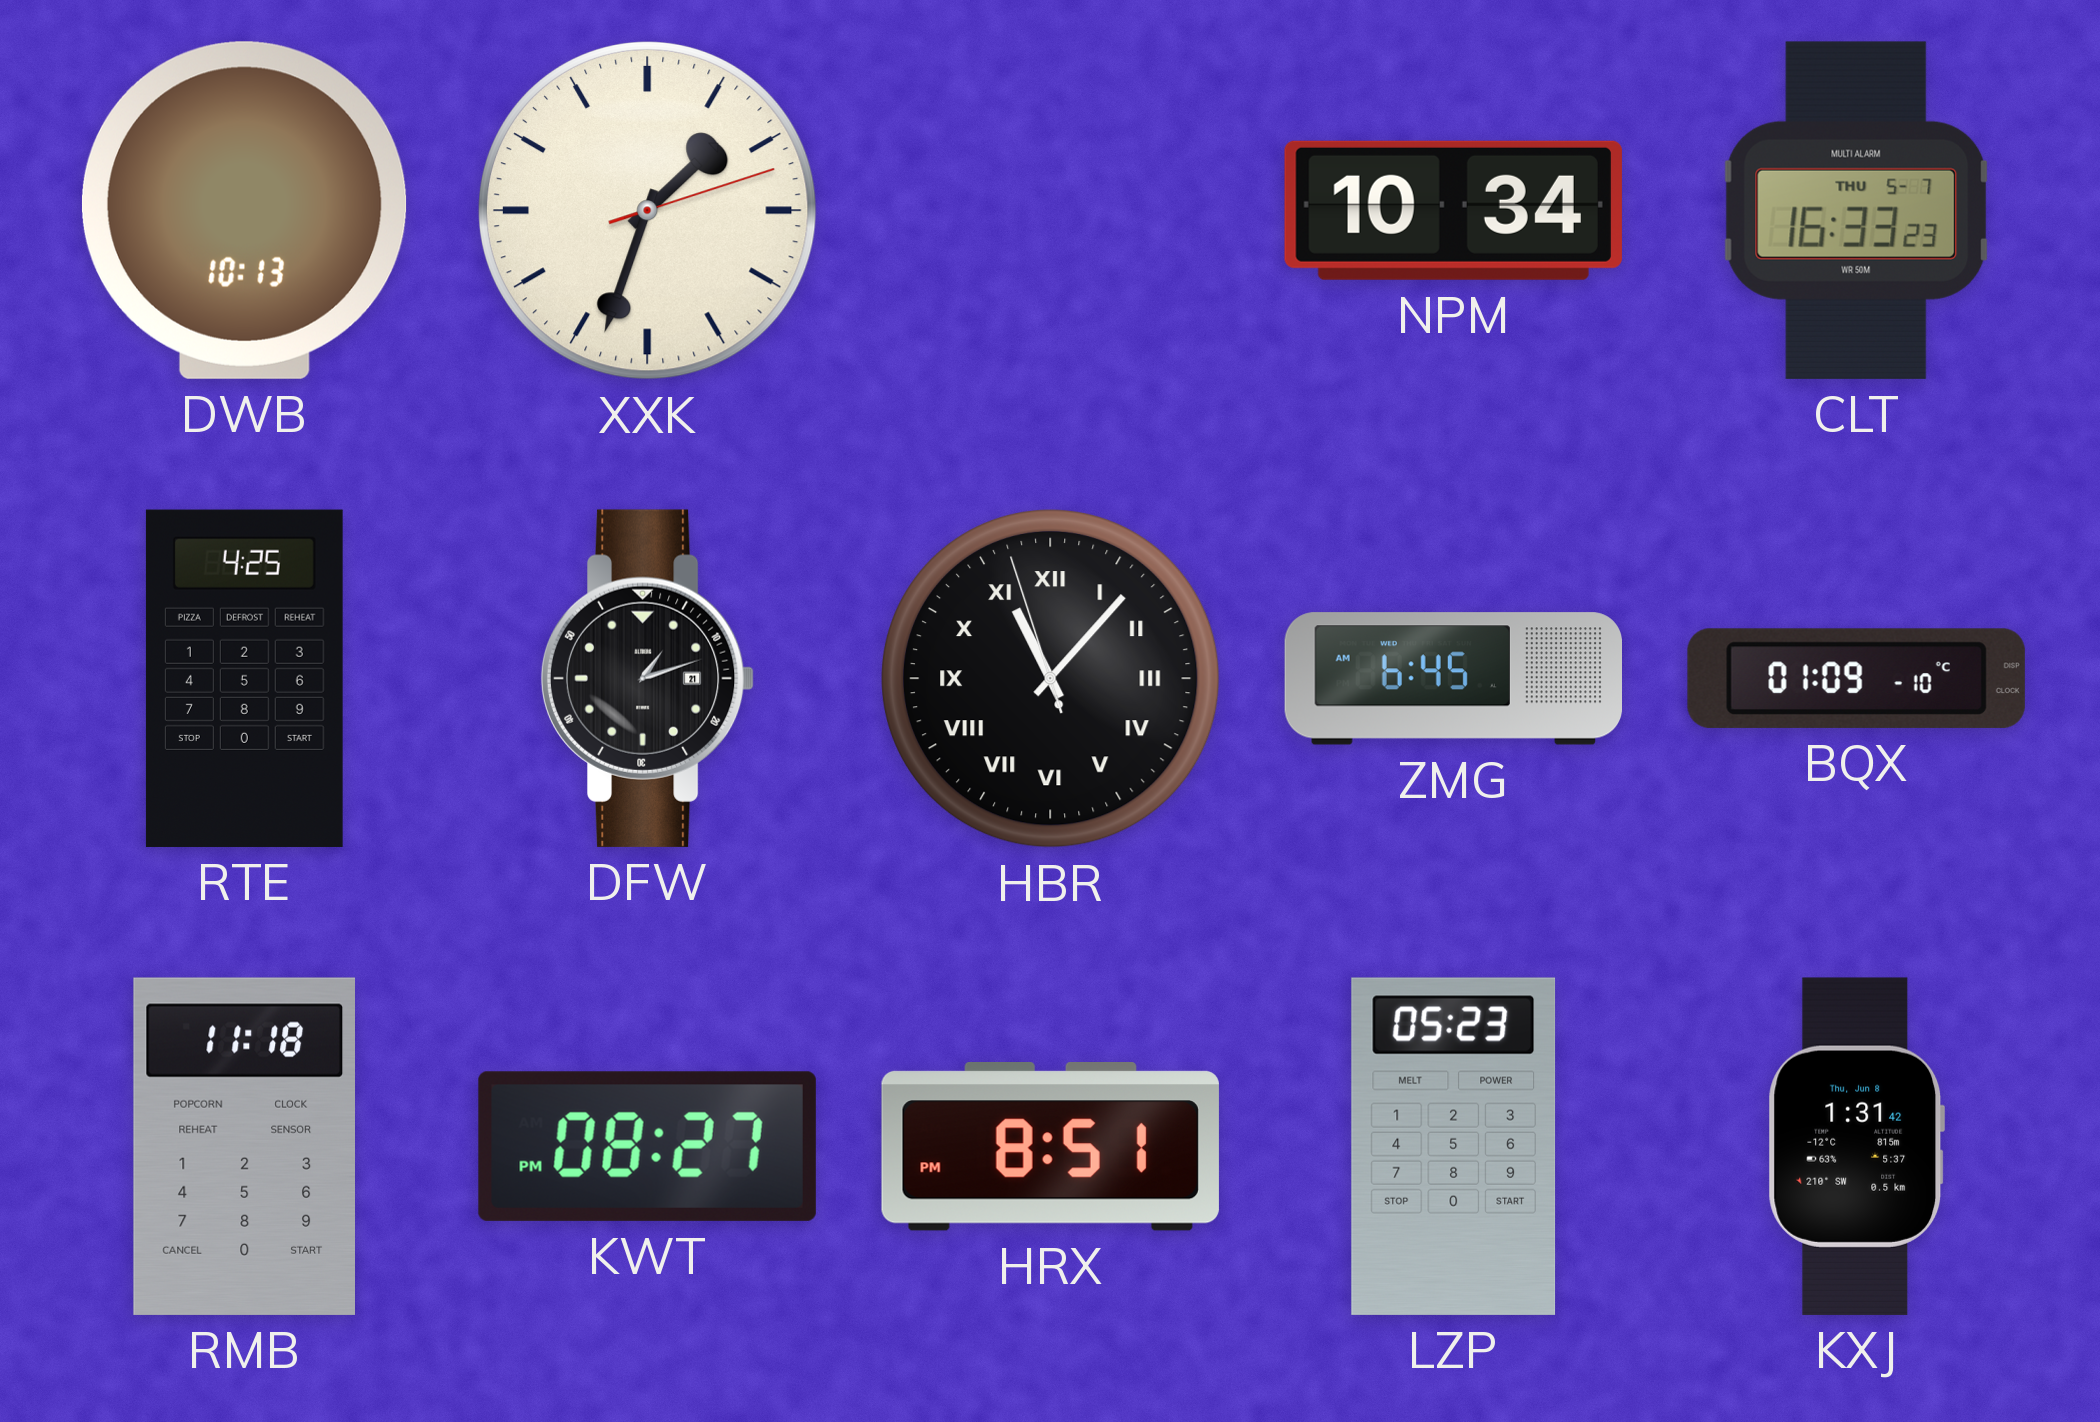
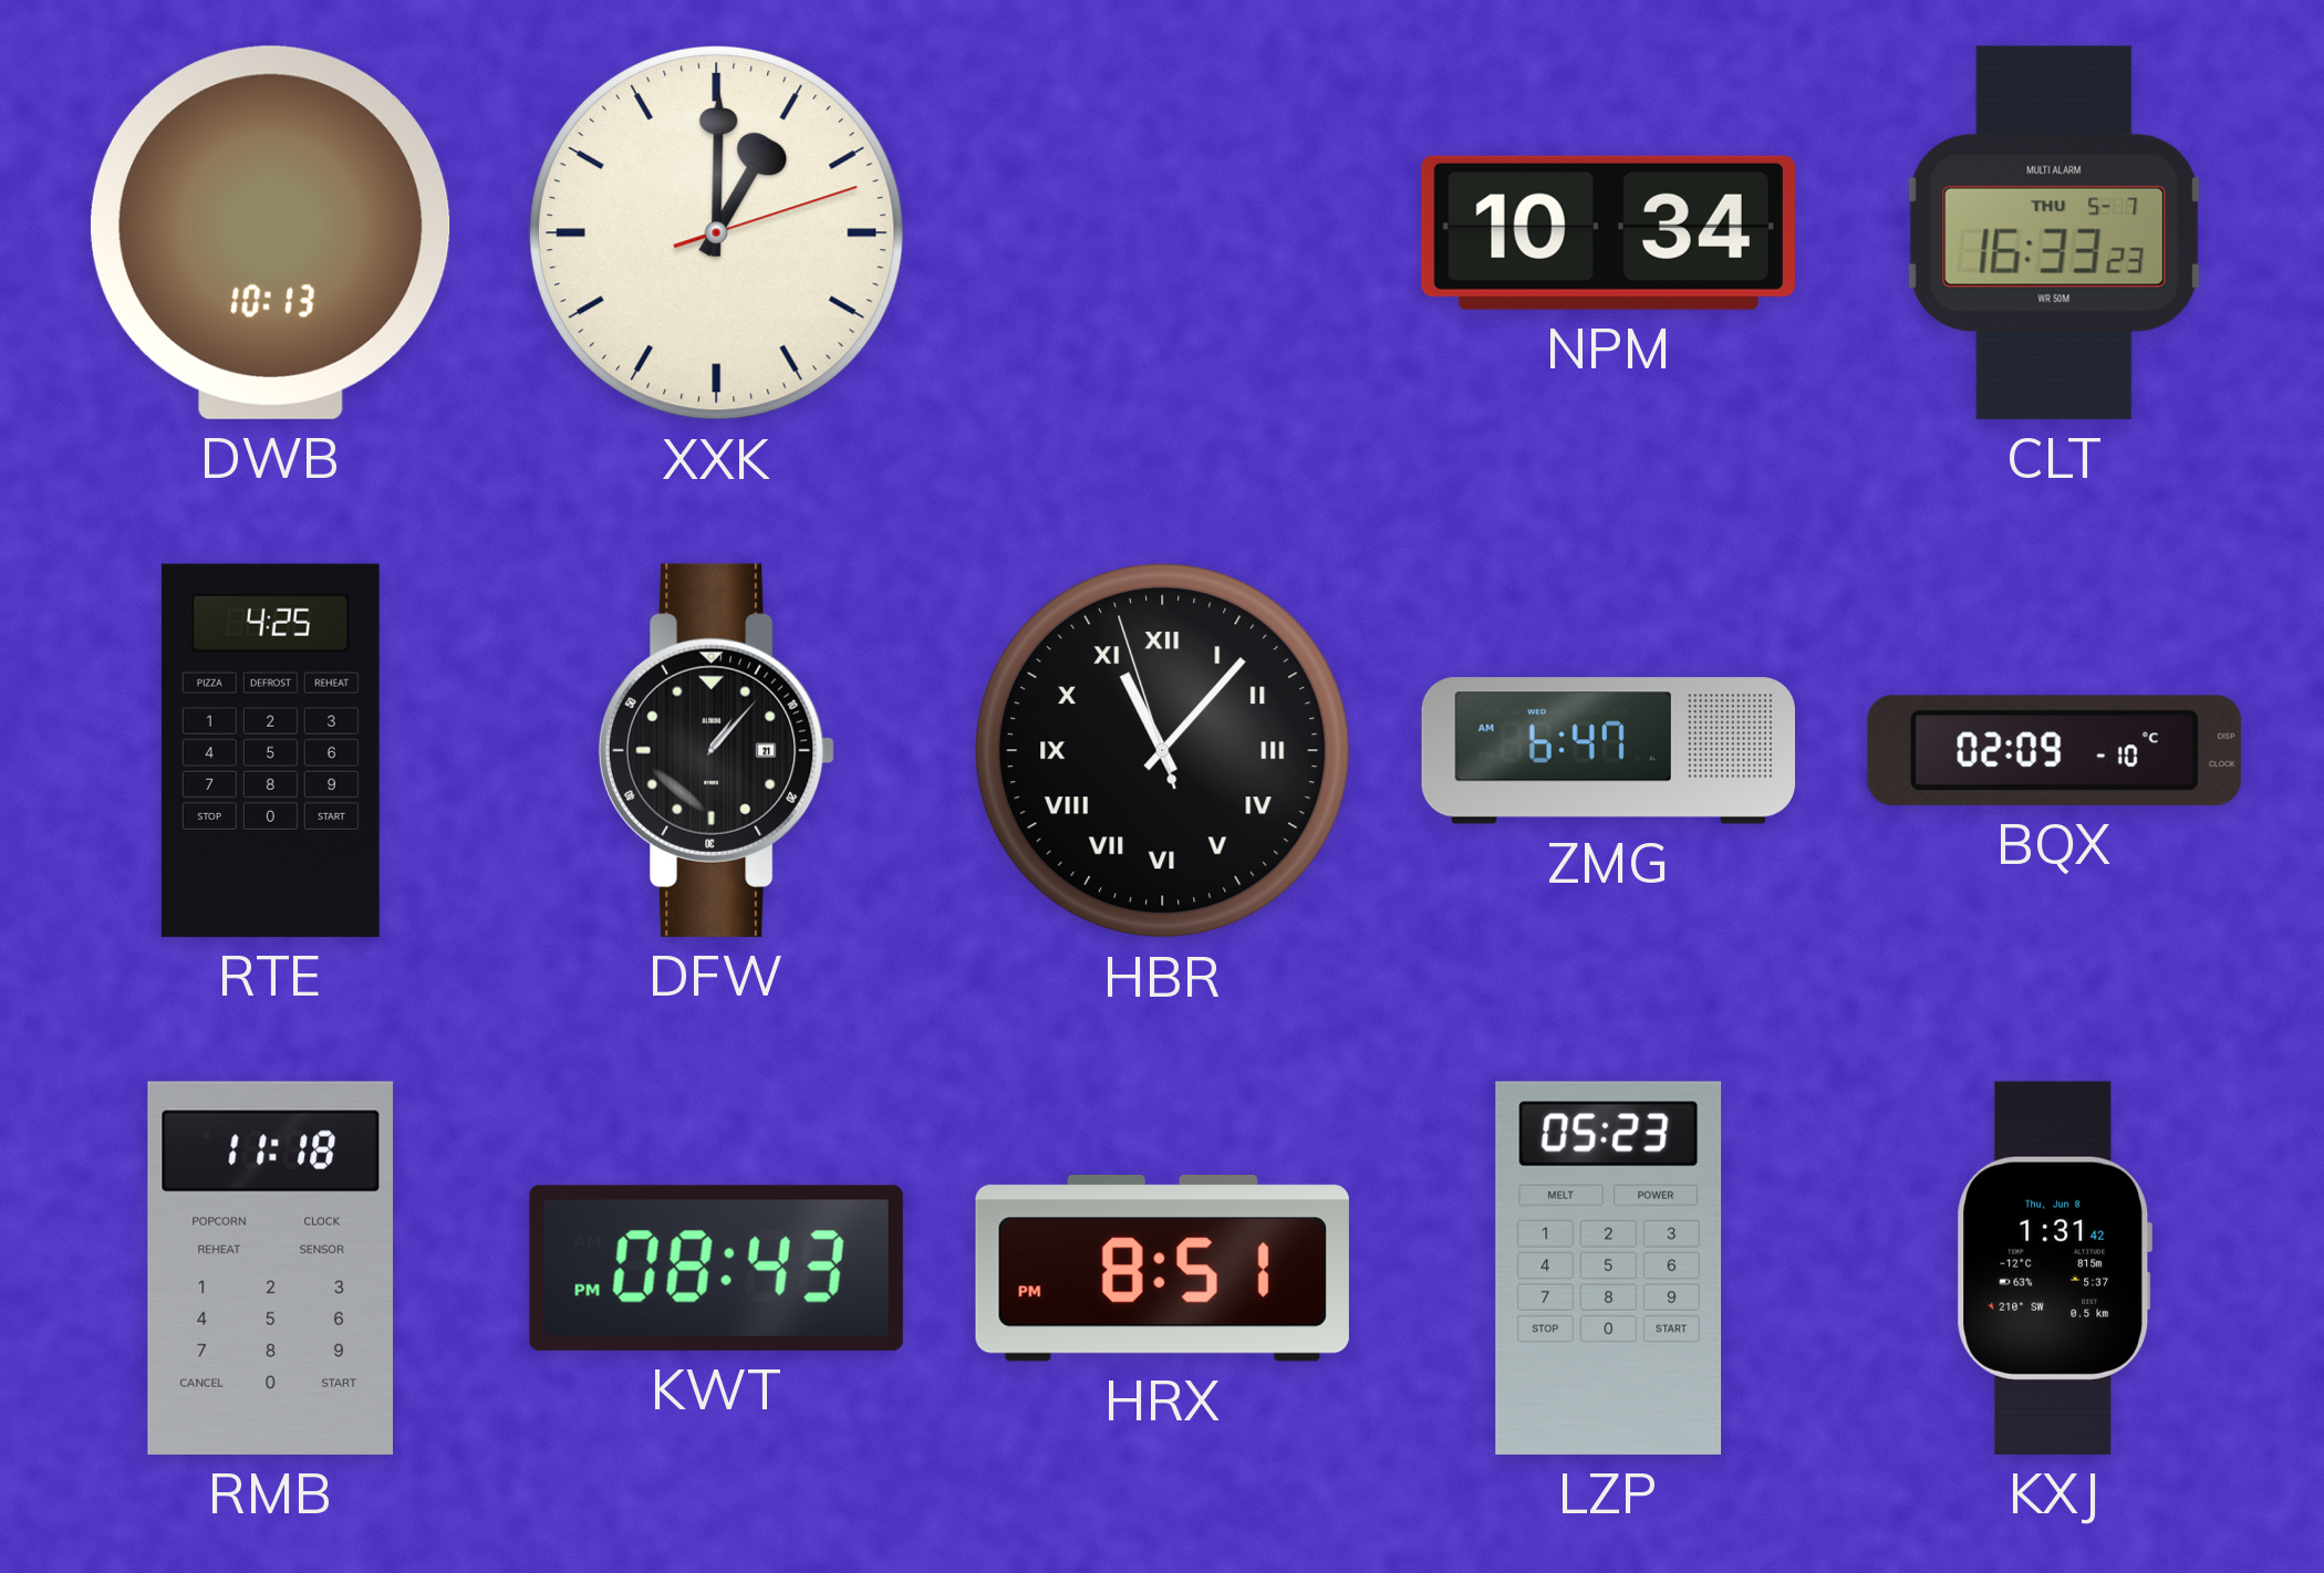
XXK: 1:33 -> 1:00
DFW: 1:12 -> 1:07
ZMG: 6:45 -> 6:47
BQX: 01:09 -> 02:09
KWT: 08:27 -> 08:43
